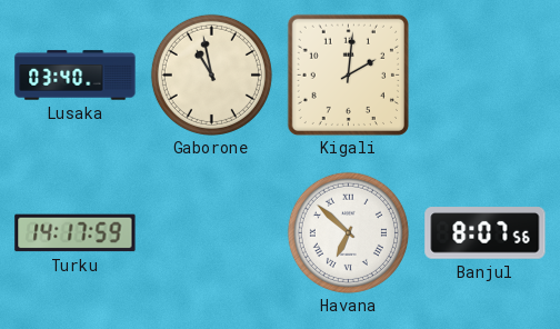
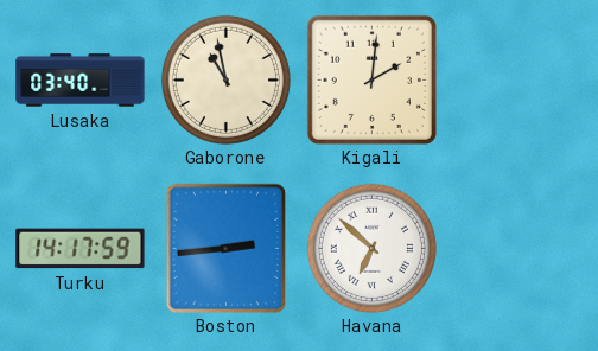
Boston: none -> 2:44
Banjul: 8:07 -> none
